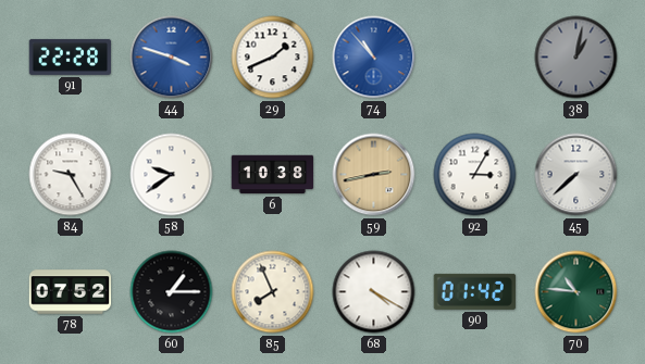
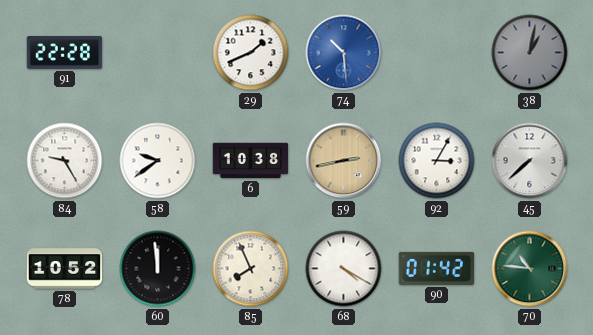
44: 3:48 -> none
74: 10:53 -> 10:29
78: 07:52 -> 10:52
60: 1:15 -> 11:59
